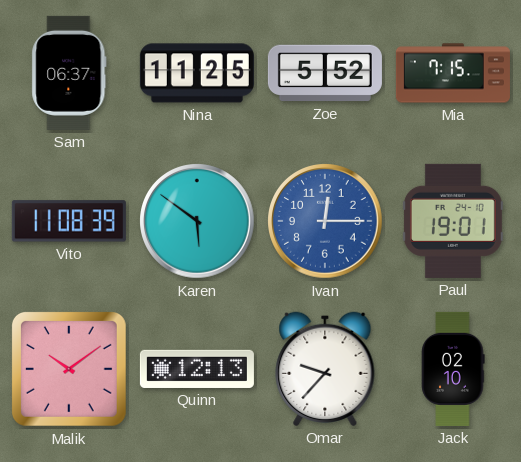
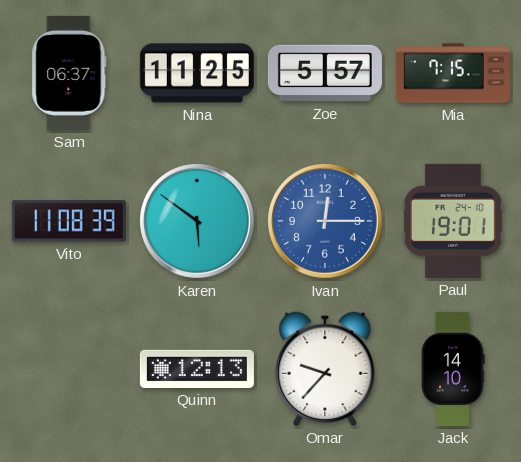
Zoe: 5:52 -> 5:57
Malik: 10:09 -> none
Jack: 02:10 -> 14:10
